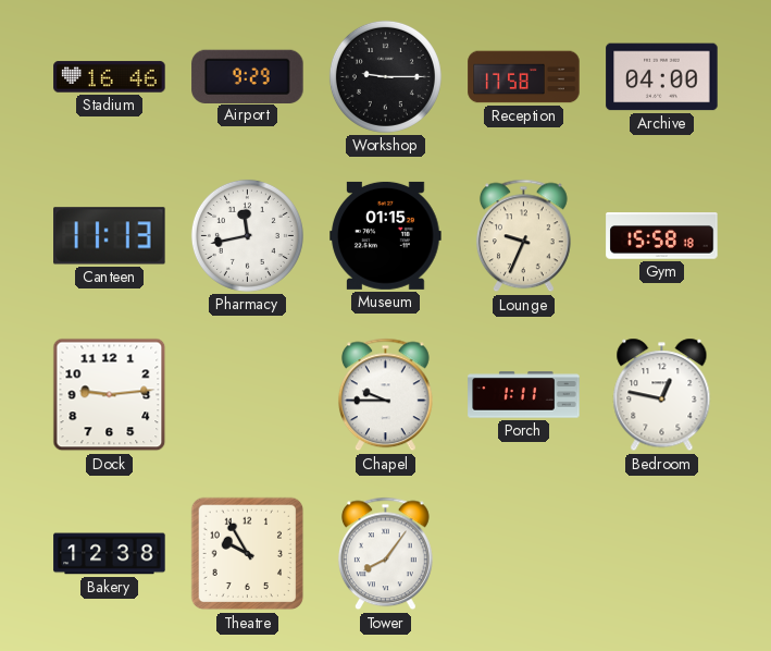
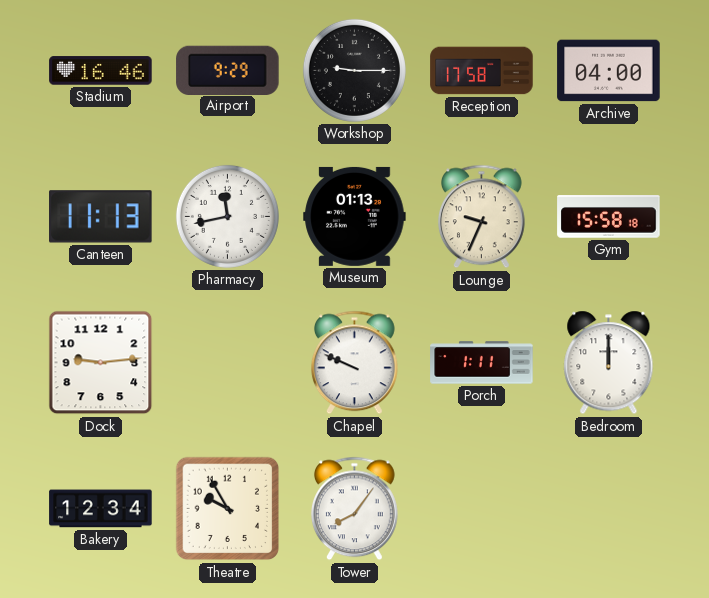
Museum: 01:15 -> 01:13
Chapel: 9:45 -> 9:49
Bedroom: 12:47 -> 12:00
Bakery: 12:38 -> 12:34
